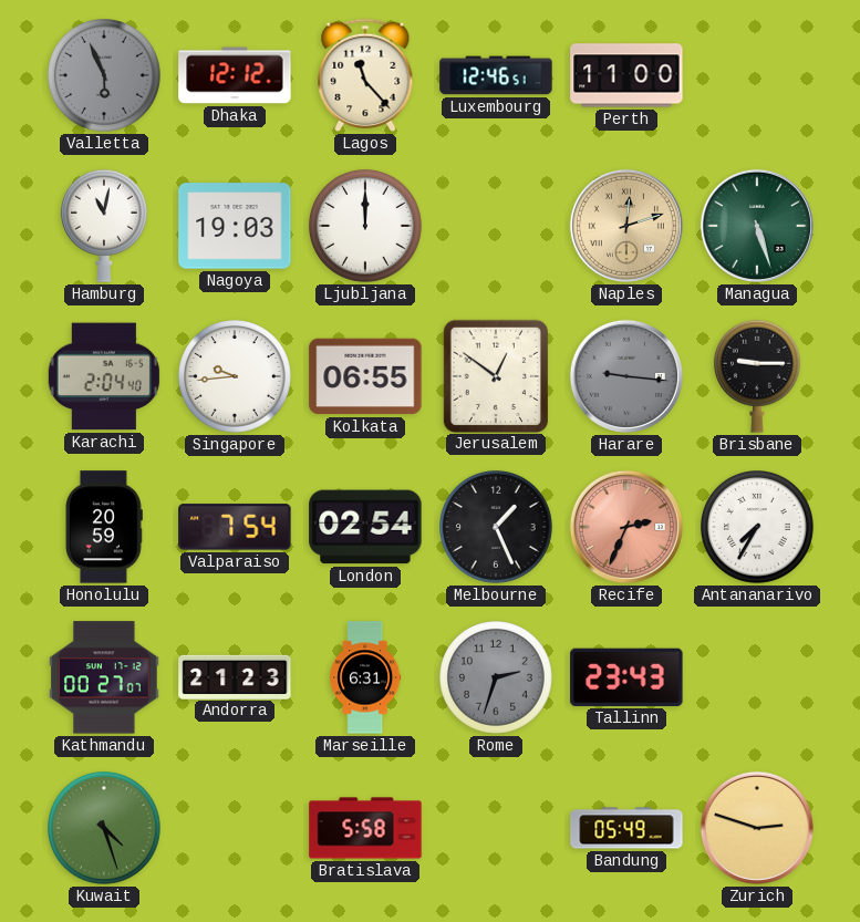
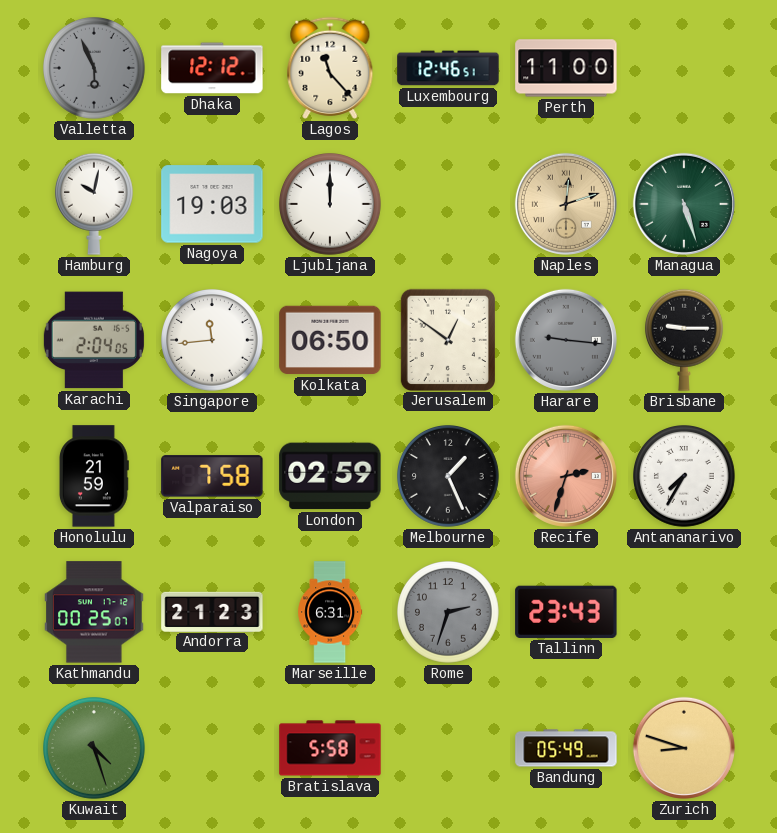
Hamburg: 11:02 -> 10:02
Karachi: 2:04:40 -> 2:04:05
Singapore: 9:44 -> 11:44
Kolkata: 06:55 -> 06:50
Honolulu: 20:59 -> 21:59
Valparaiso: 7:54 -> 7:58
London: 02:54 -> 02:59
Recife: 2:34 -> 2:33
Kathmandu: 00:27 -> 00:25
Zurich: 2:48 -> 8:48
